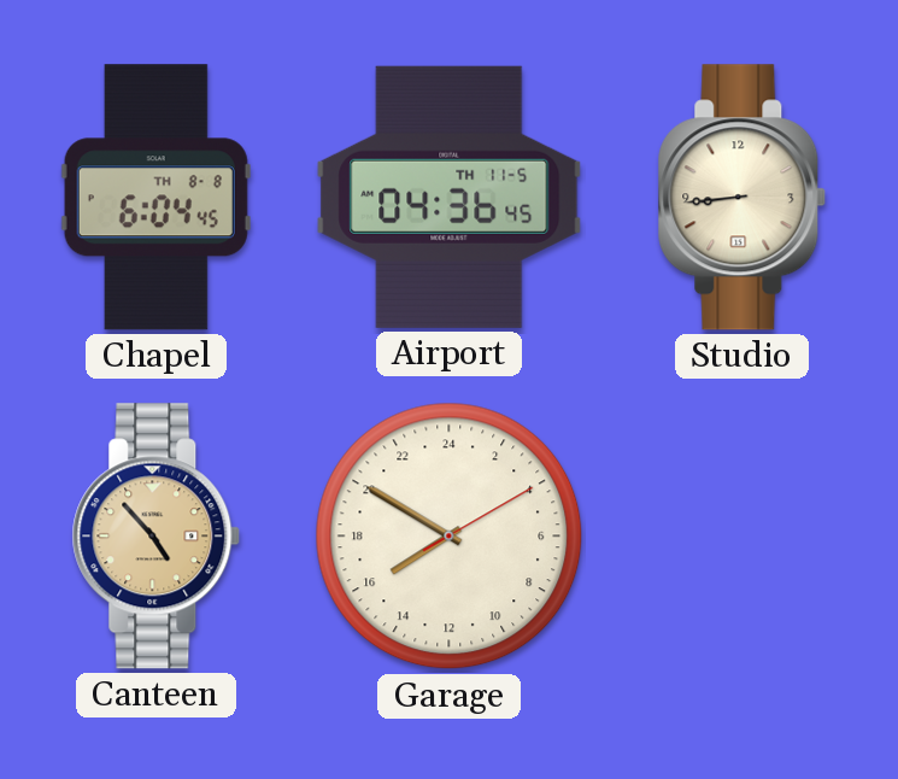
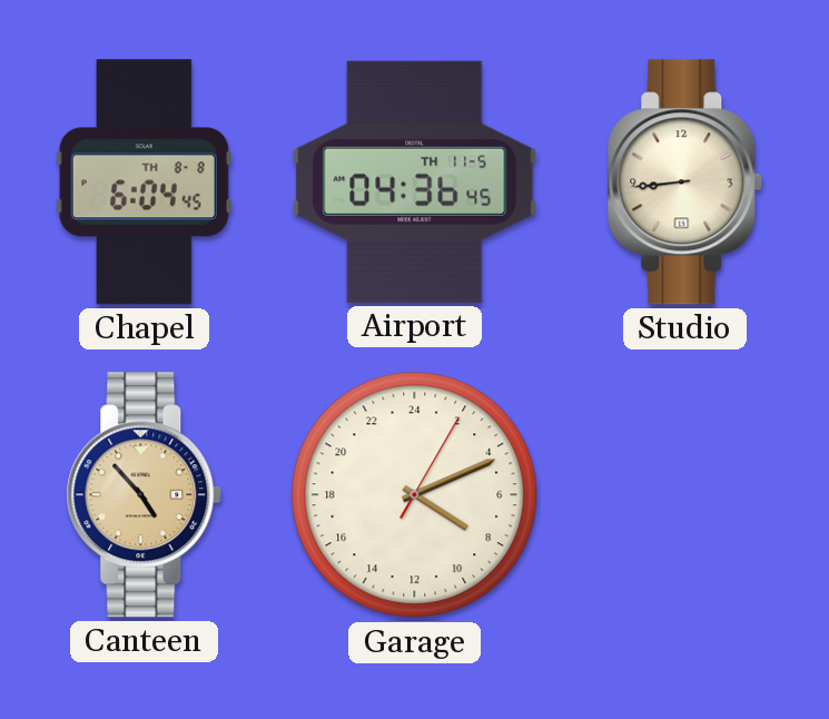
Garage: 15:50 -> 8:11
